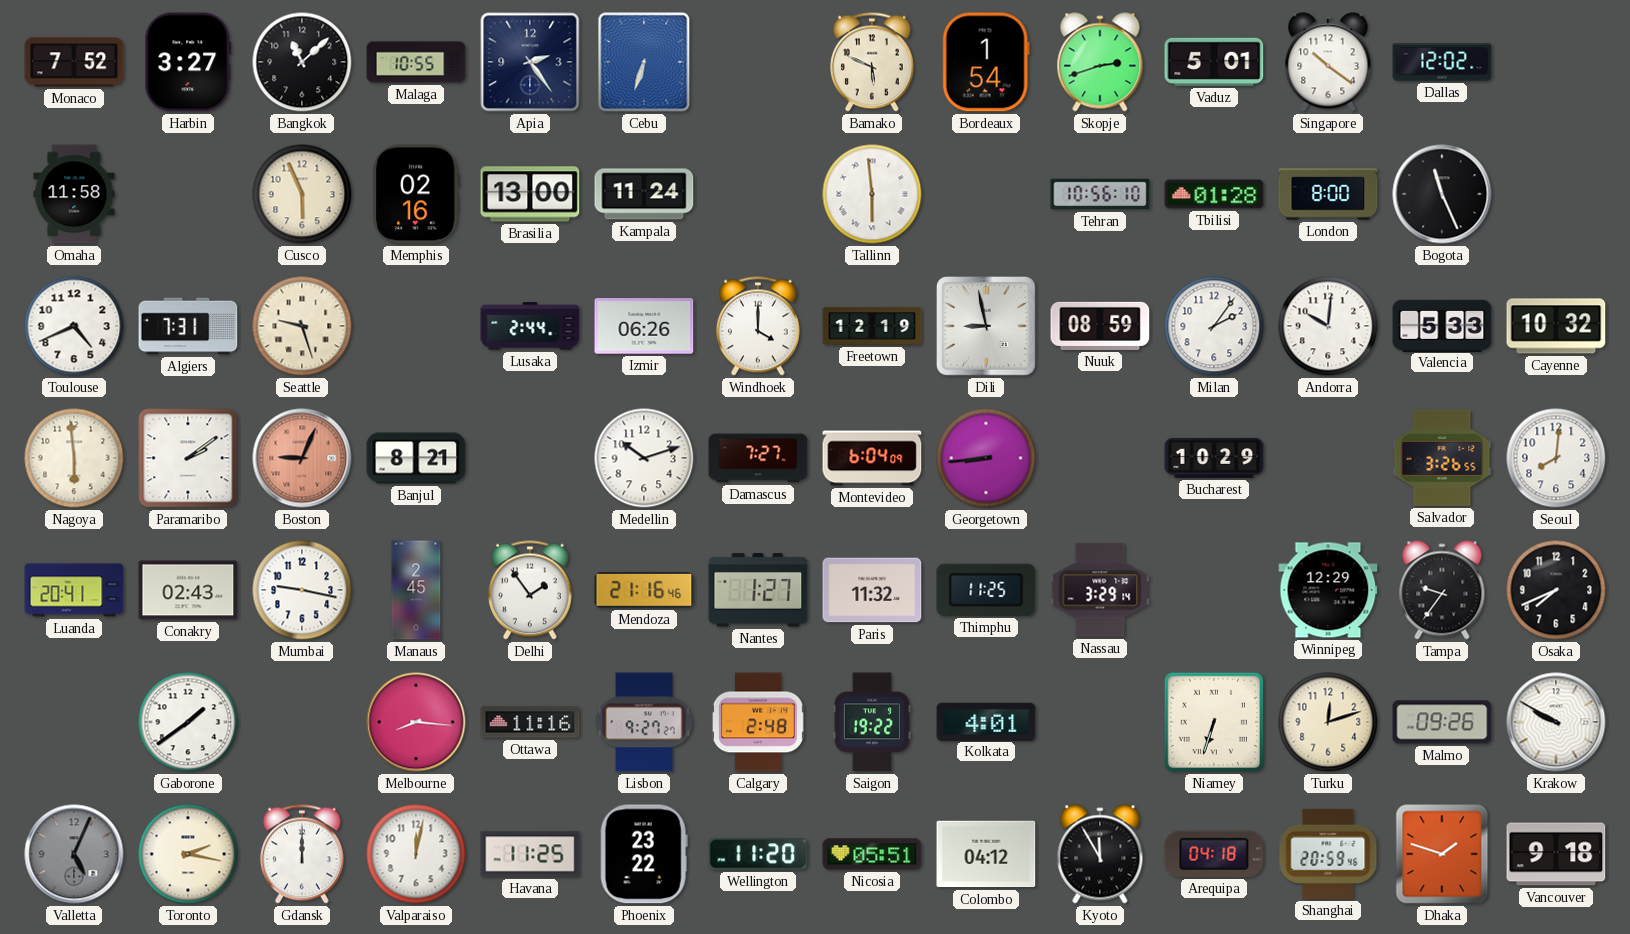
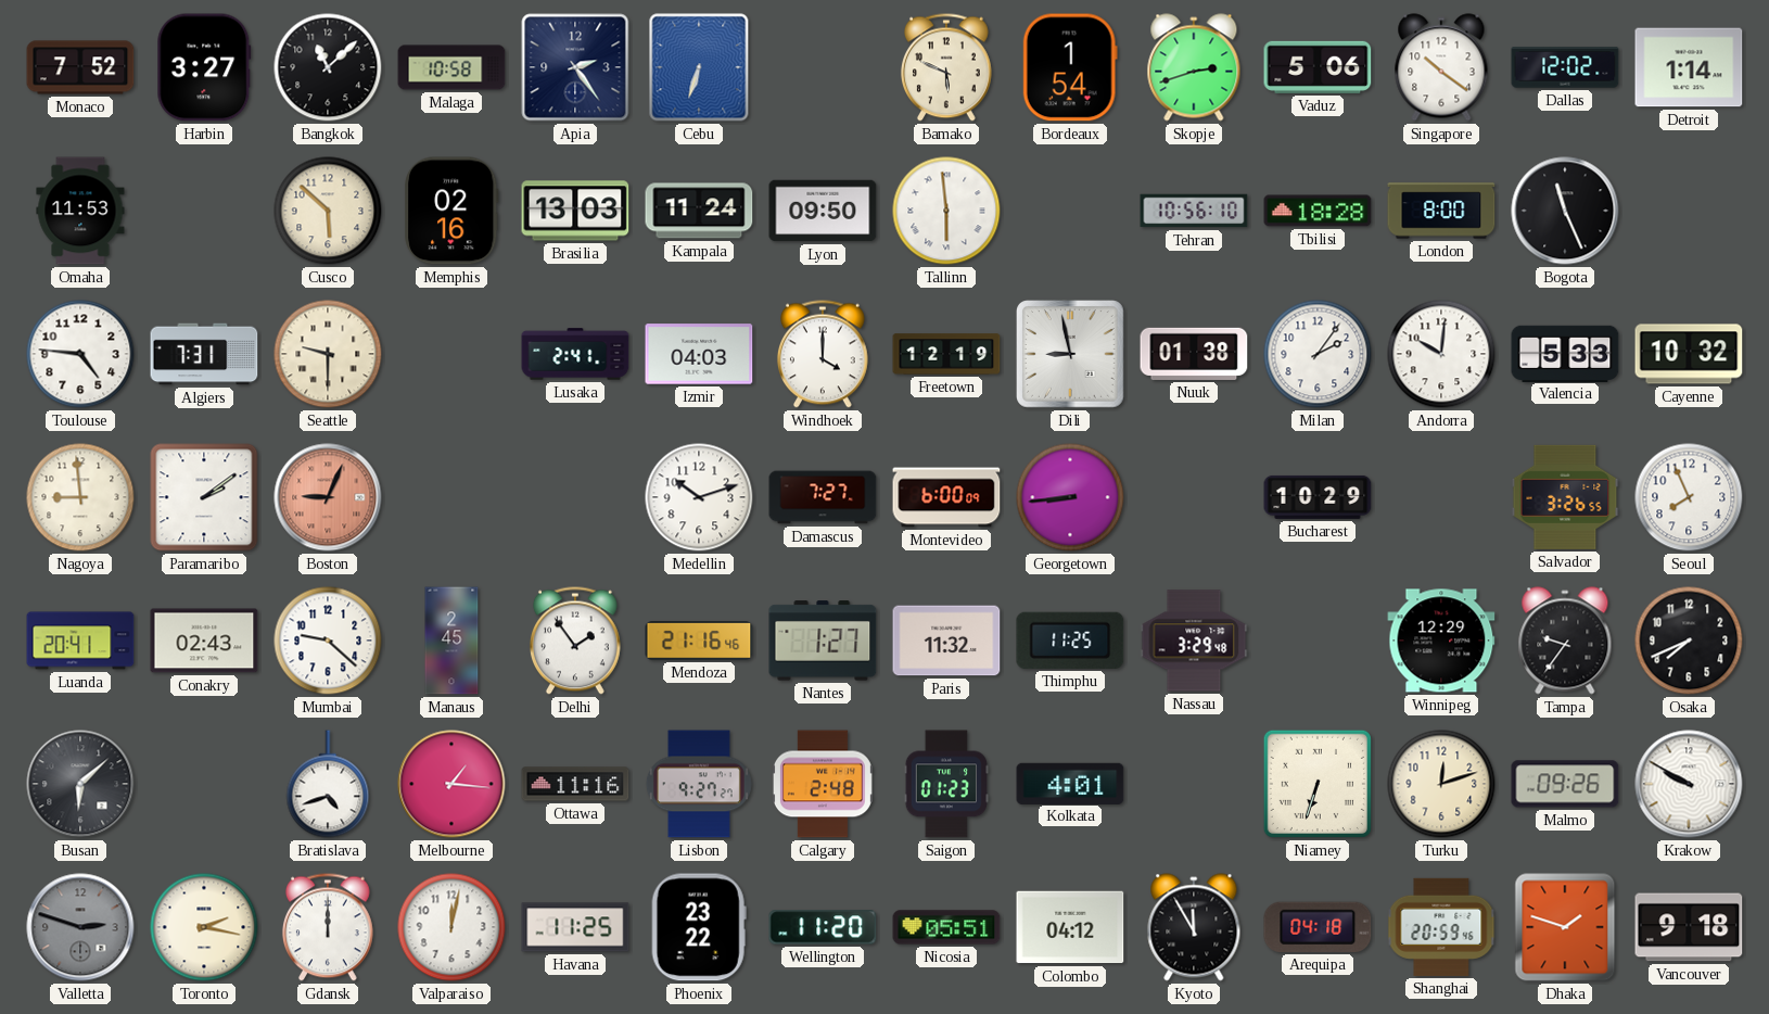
Malaga: 10:55 -> 10:58
Vaduz: 5:01 -> 5:06
Detroit: none -> 1:14
Omaha: 11:58 -> 11:53
Cusco: 5:56 -> 5:52
Brasilia: 13:00 -> 13:03
Lyon: none -> 09:50
Tbilisi: 01:28 -> 18:28
Toulouse: 4:41 -> 4:46
Seattle: 9:27 -> 9:30
Lusaka: 2:44 -> 2:41
Izmir: 06:26 -> 04:03
Nuuk: 08:59 -> 01:38
Nagoya: 5:59 -> 8:59
Banjul: 8:21 -> none
Montevideo: 6:04 -> 6:00
Seoul: 8:01 -> 7:56
Mumbai: 9:17 -> 9:22
Nassau: 3:29:14 -> 3:29:48
Busan: none -> 6:08
Gaborone: 1:39 -> none
Bratislava: none -> 4:42
Melbourne: 8:16 -> 1:16
Saigon: 19:22 -> 01:23
Valletta: 5:04 -> 2:48
